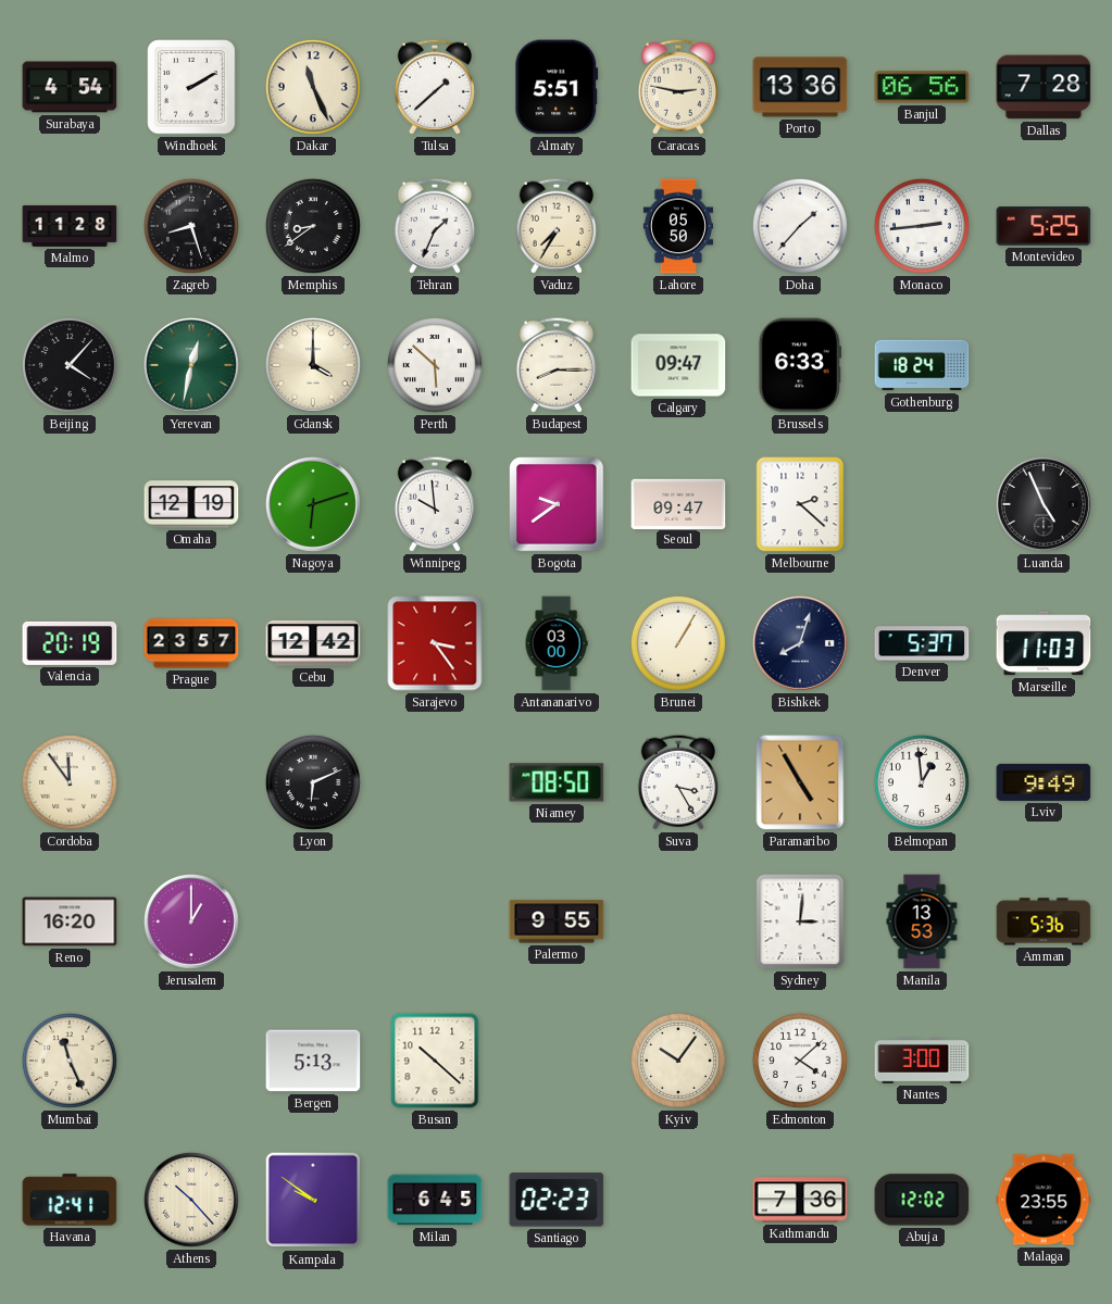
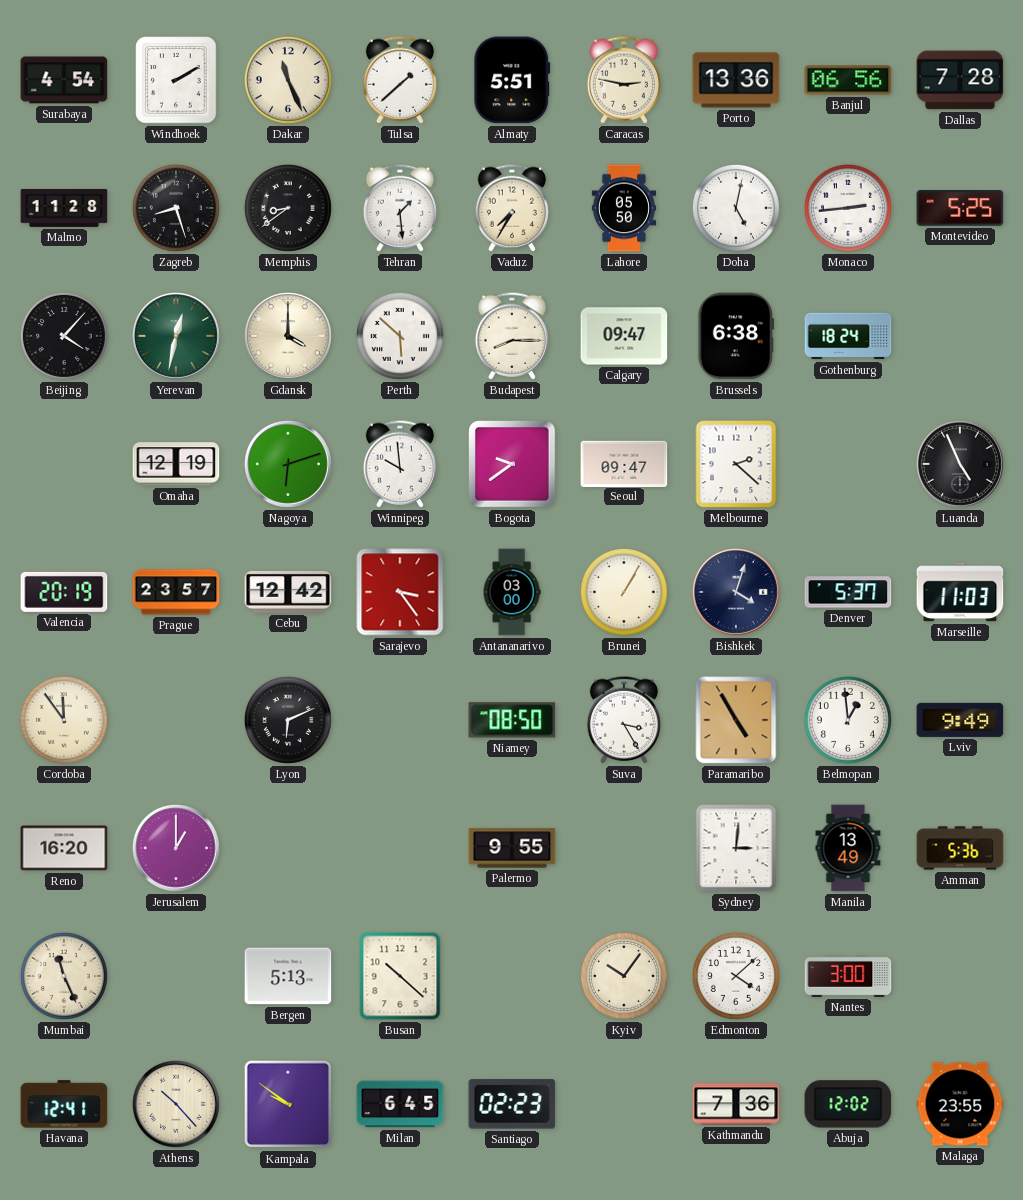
Tehran: 1:34 -> 1:29
Doha: 1:37 -> 5:02
Brussels: 6:33 -> 6:38
Bishkek: 8:03 -> 4:03
Manila: 13:53 -> 13:49
